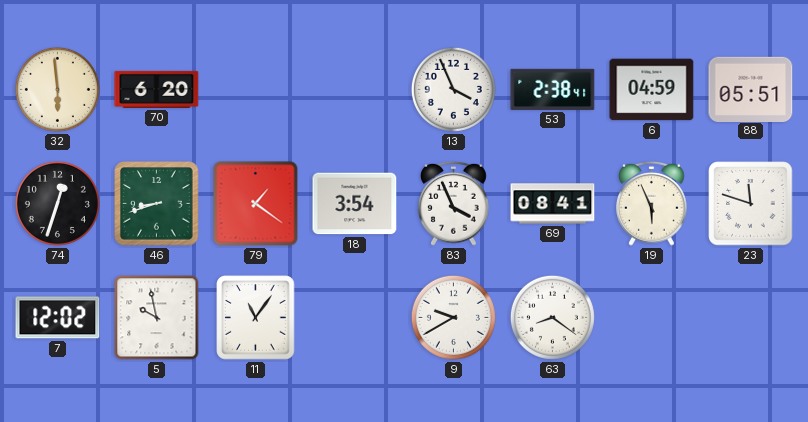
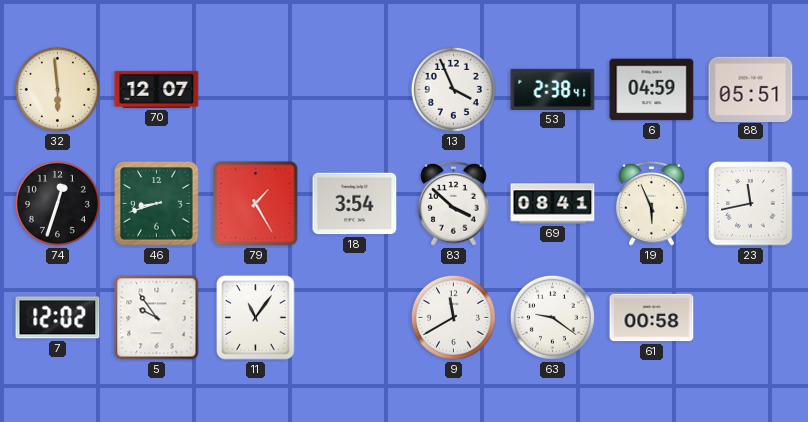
70: 6:20 -> 12:07
79: 1:21 -> 1:25
83: 3:56 -> 3:52
23: 11:48 -> 11:43
5: 9:58 -> 9:54
9: 9:40 -> 11:40
63: 8:21 -> 9:21
61: none -> 00:58
